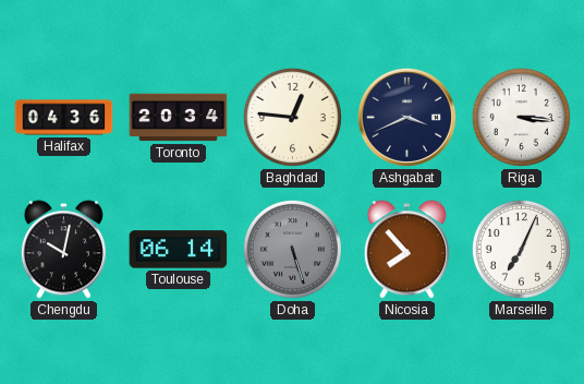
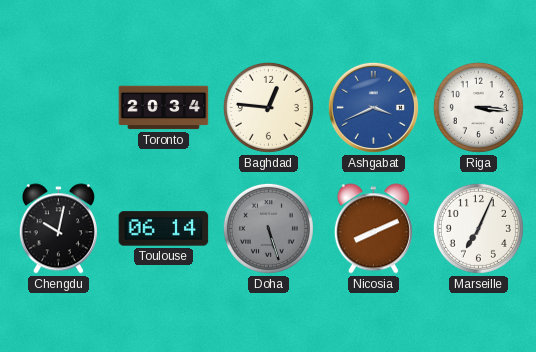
Halifax: 04:36 -> none
Ashgabat dial: navy -> blue
Nicosia: 7:53 -> 8:11
